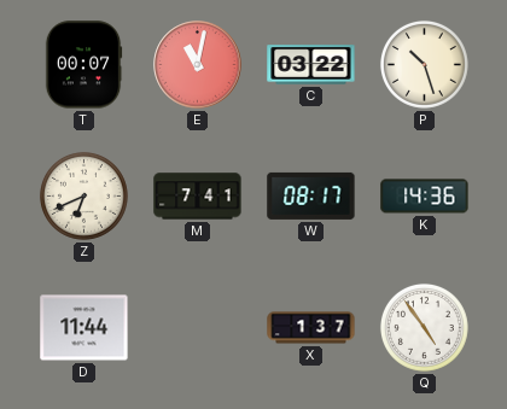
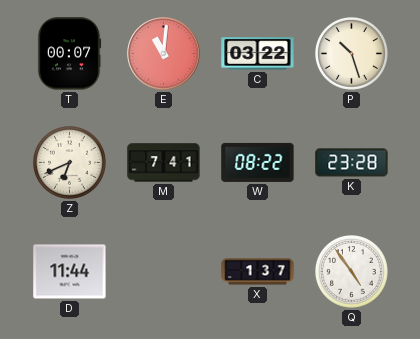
E: 11:02 -> 11:01
W: 08:17 -> 08:22
K: 14:36 -> 23:28
